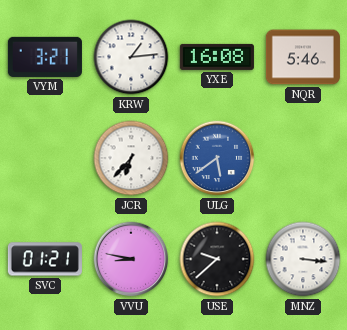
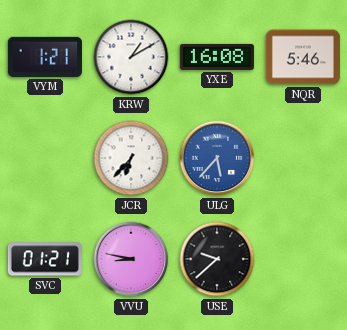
VYM: 3:21 -> 1:21
KRW: 1:14 -> 1:10
ULG: 5:39 -> 5:37
MNZ: 3:16 -> none
